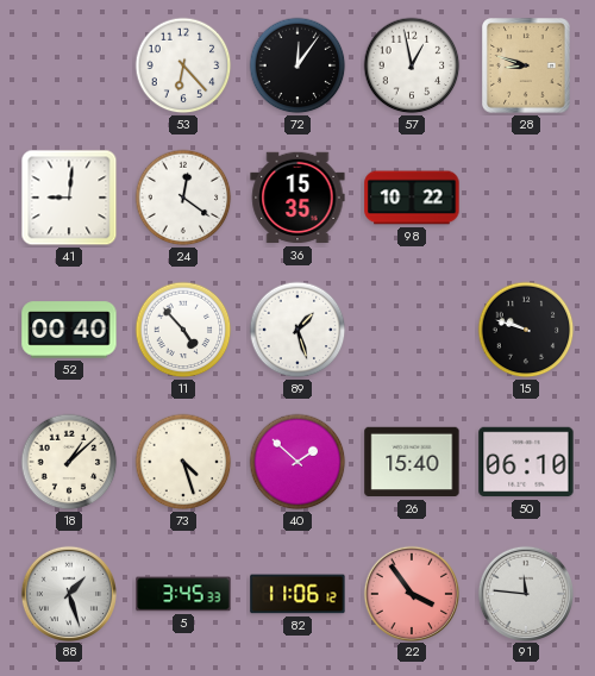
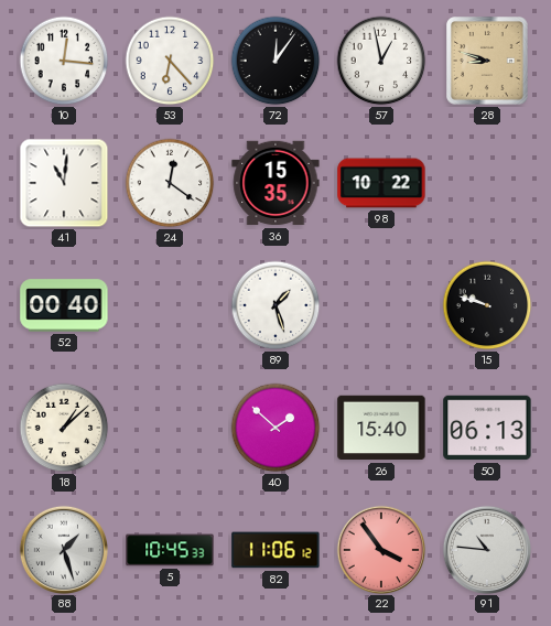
10: none -> 12:16
41: 9:01 -> 11:01
11: 4:53 -> none
73: 4:27 -> none
50: 06:10 -> 06:13
5: 3:45 -> 10:45
91: 11:46 -> 10:46
